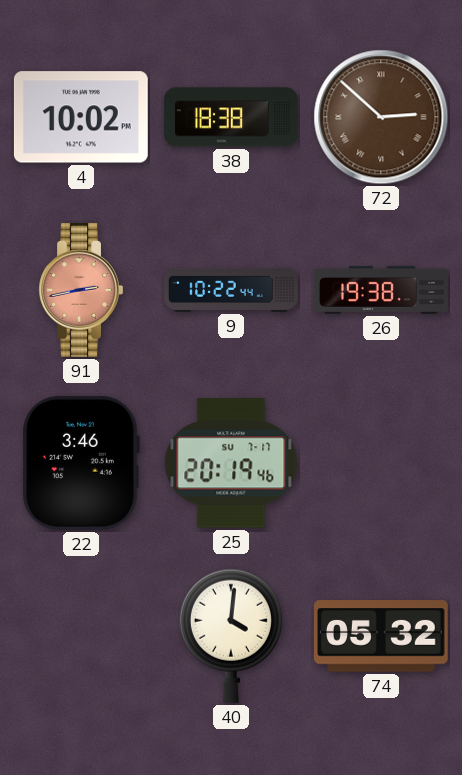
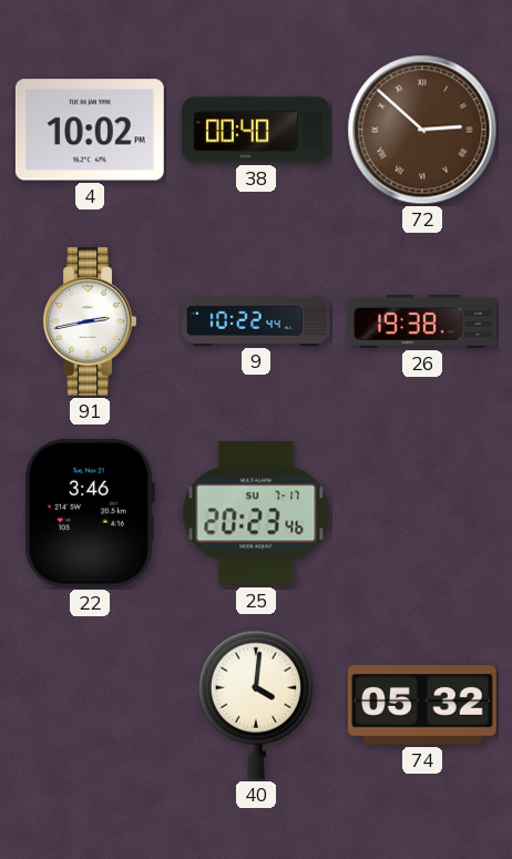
38: 18:38 -> 00:40
91 dial: salmon -> white
25: 20:19 -> 20:23
